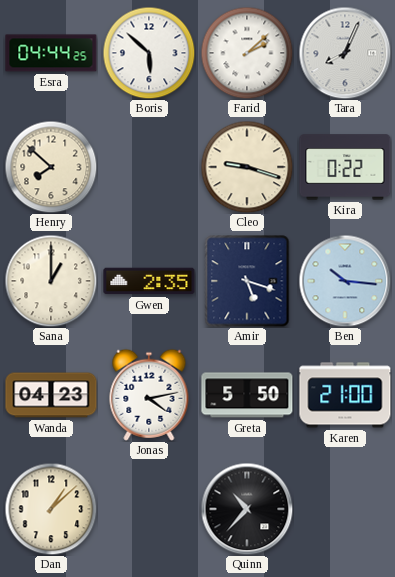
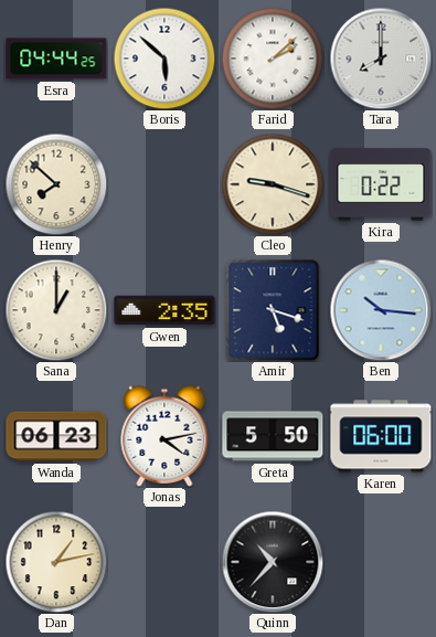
Tara: 8:04 -> 8:00
Wanda: 04:23 -> 06:23
Karen: 21:00 -> 06:00
Dan: 1:08 -> 1:13
